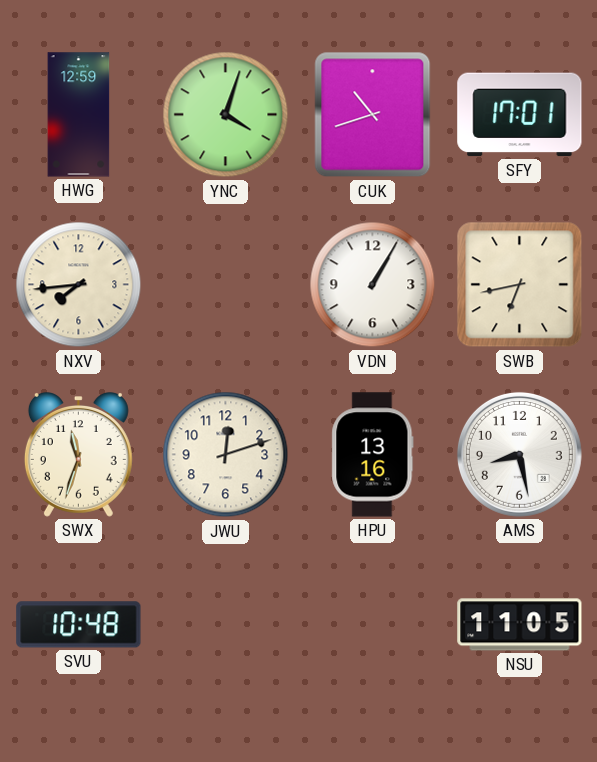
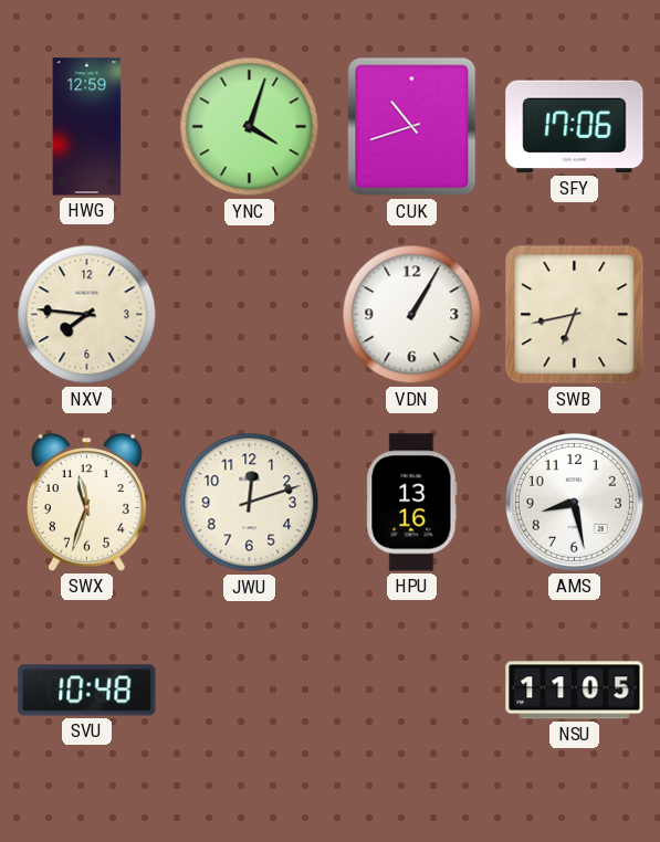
SFY: 17:01 -> 17:06
NXV: 7:44 -> 7:46
